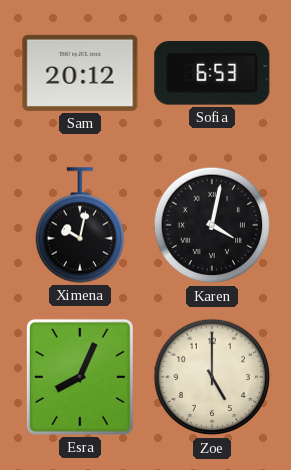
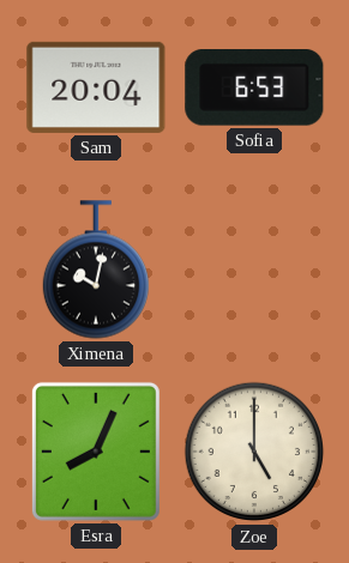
Sam: 20:12 -> 20:04
Karen: 4:02 -> none
